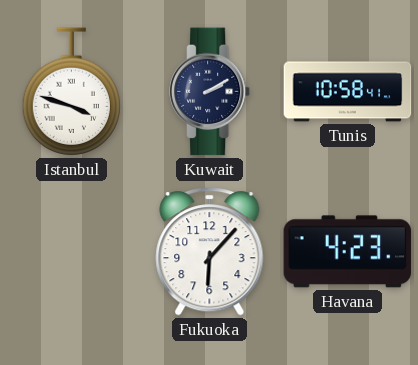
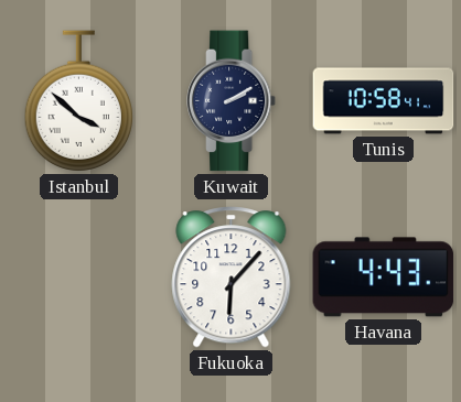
Istanbul: 3:48 -> 3:52
Havana: 4:23 -> 4:43
